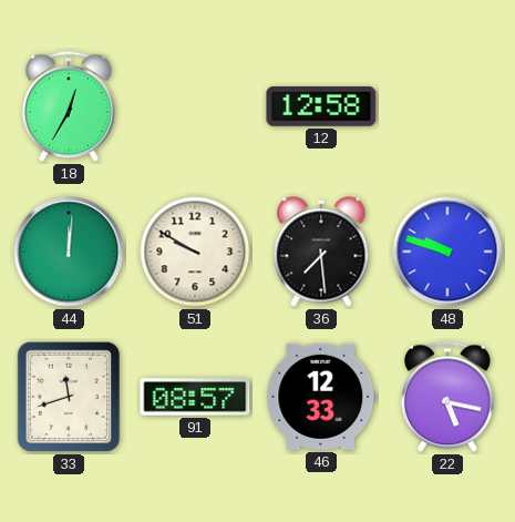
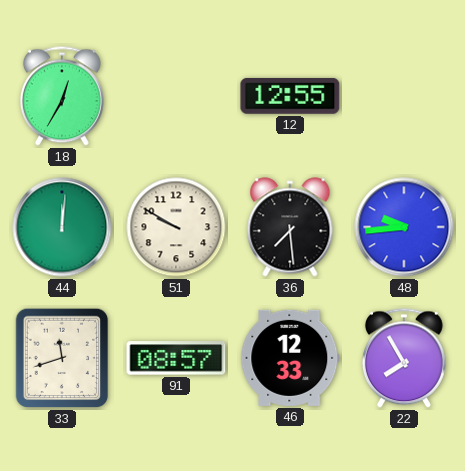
12: 12:58 -> 12:55
48: 9:48 -> 9:44
22: 5:17 -> 7:55
